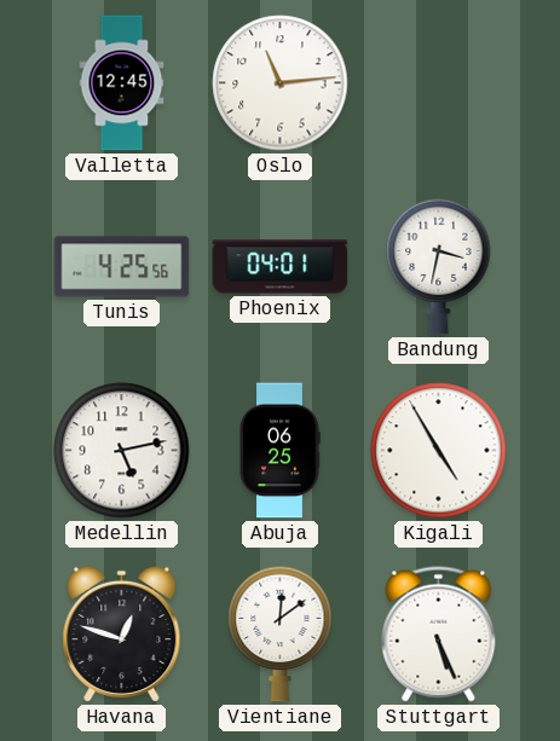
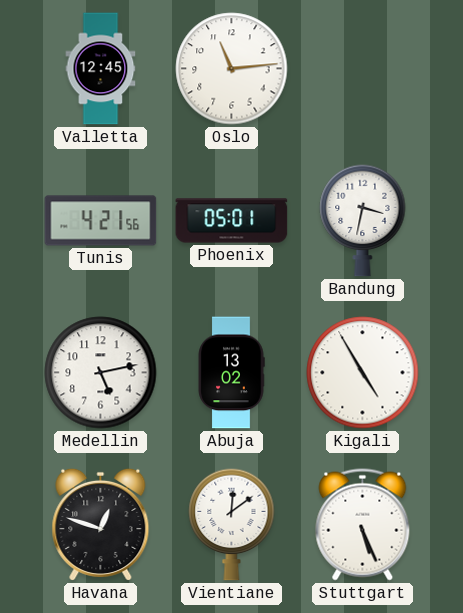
Tunis: 4:25 -> 4:21
Phoenix: 04:01 -> 05:01
Abuja: 06:25 -> 13:02
